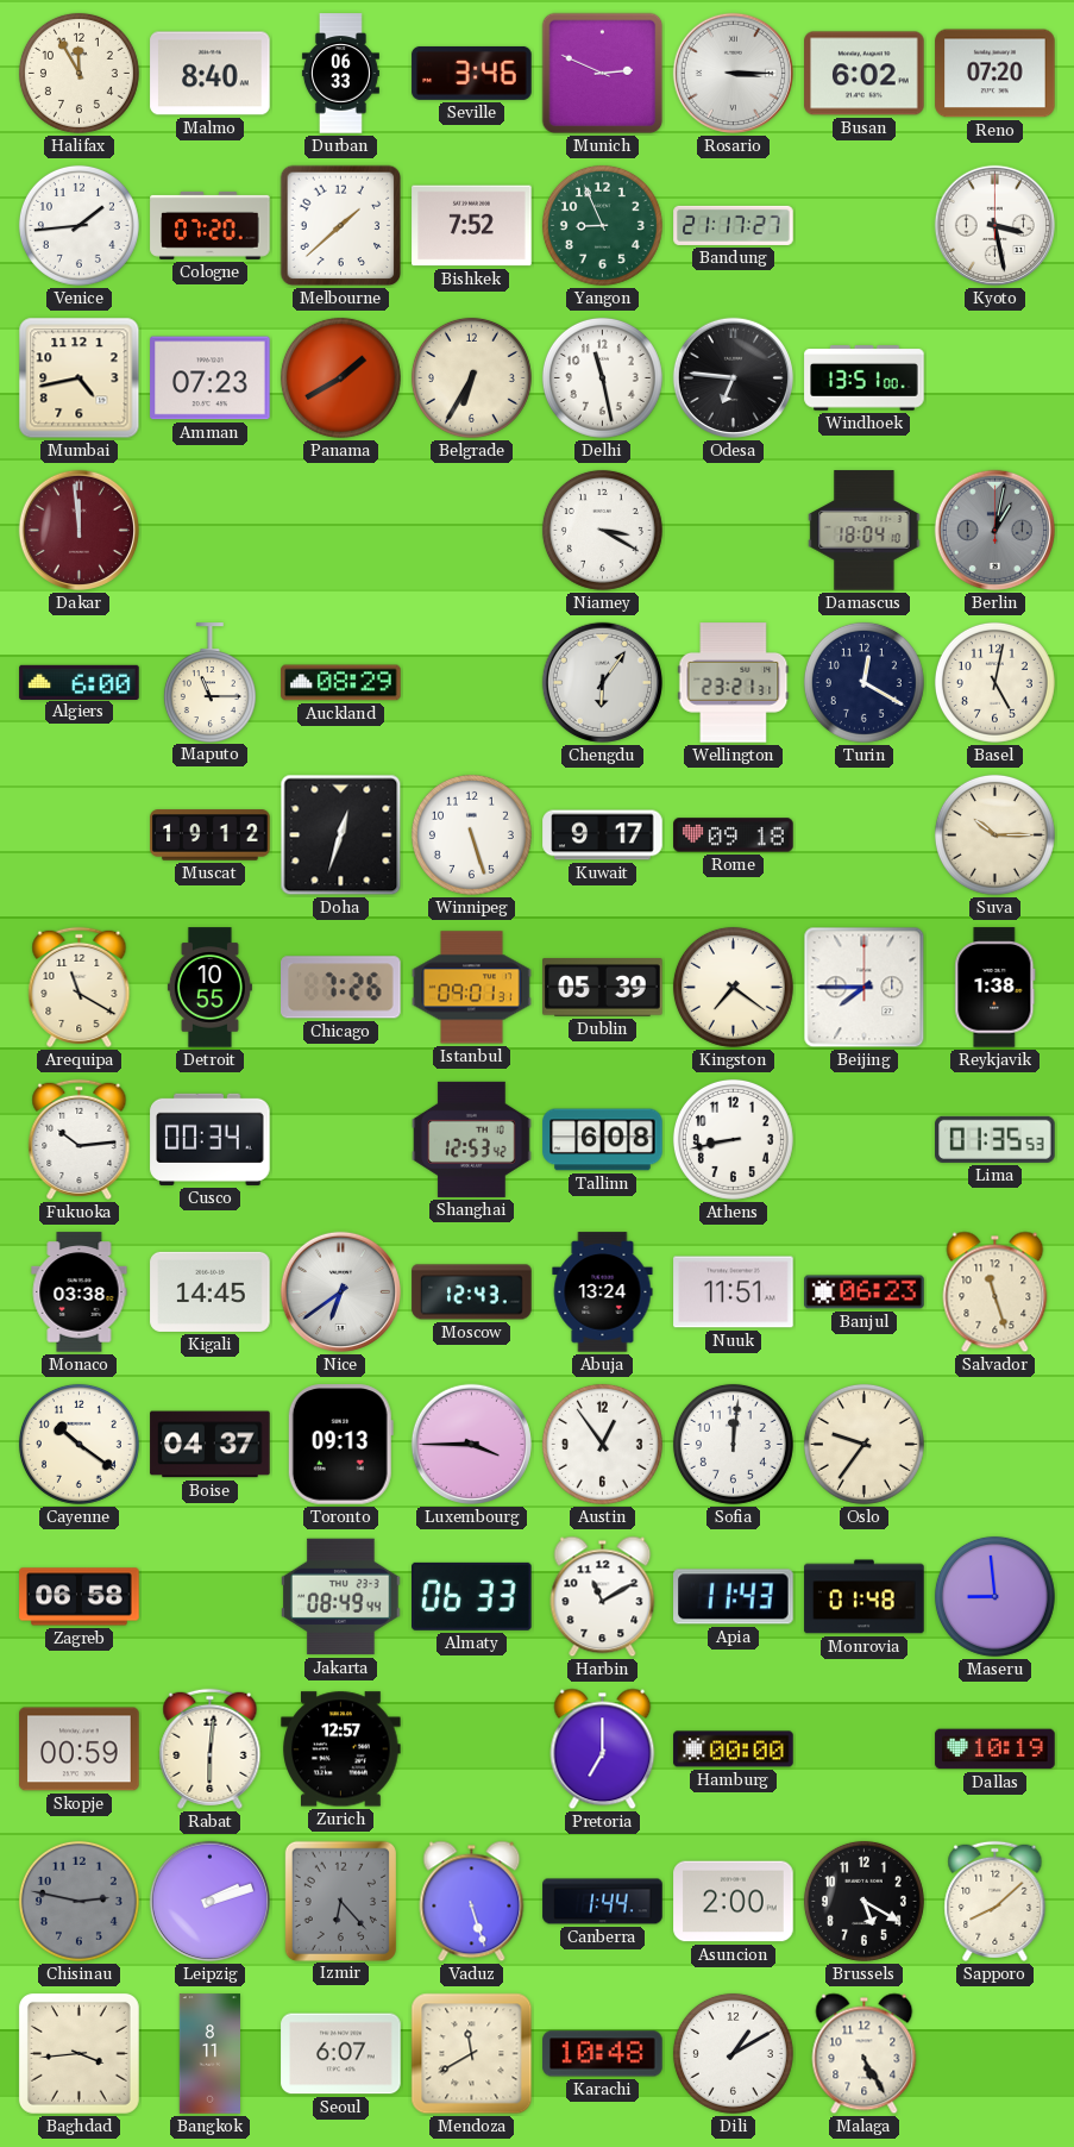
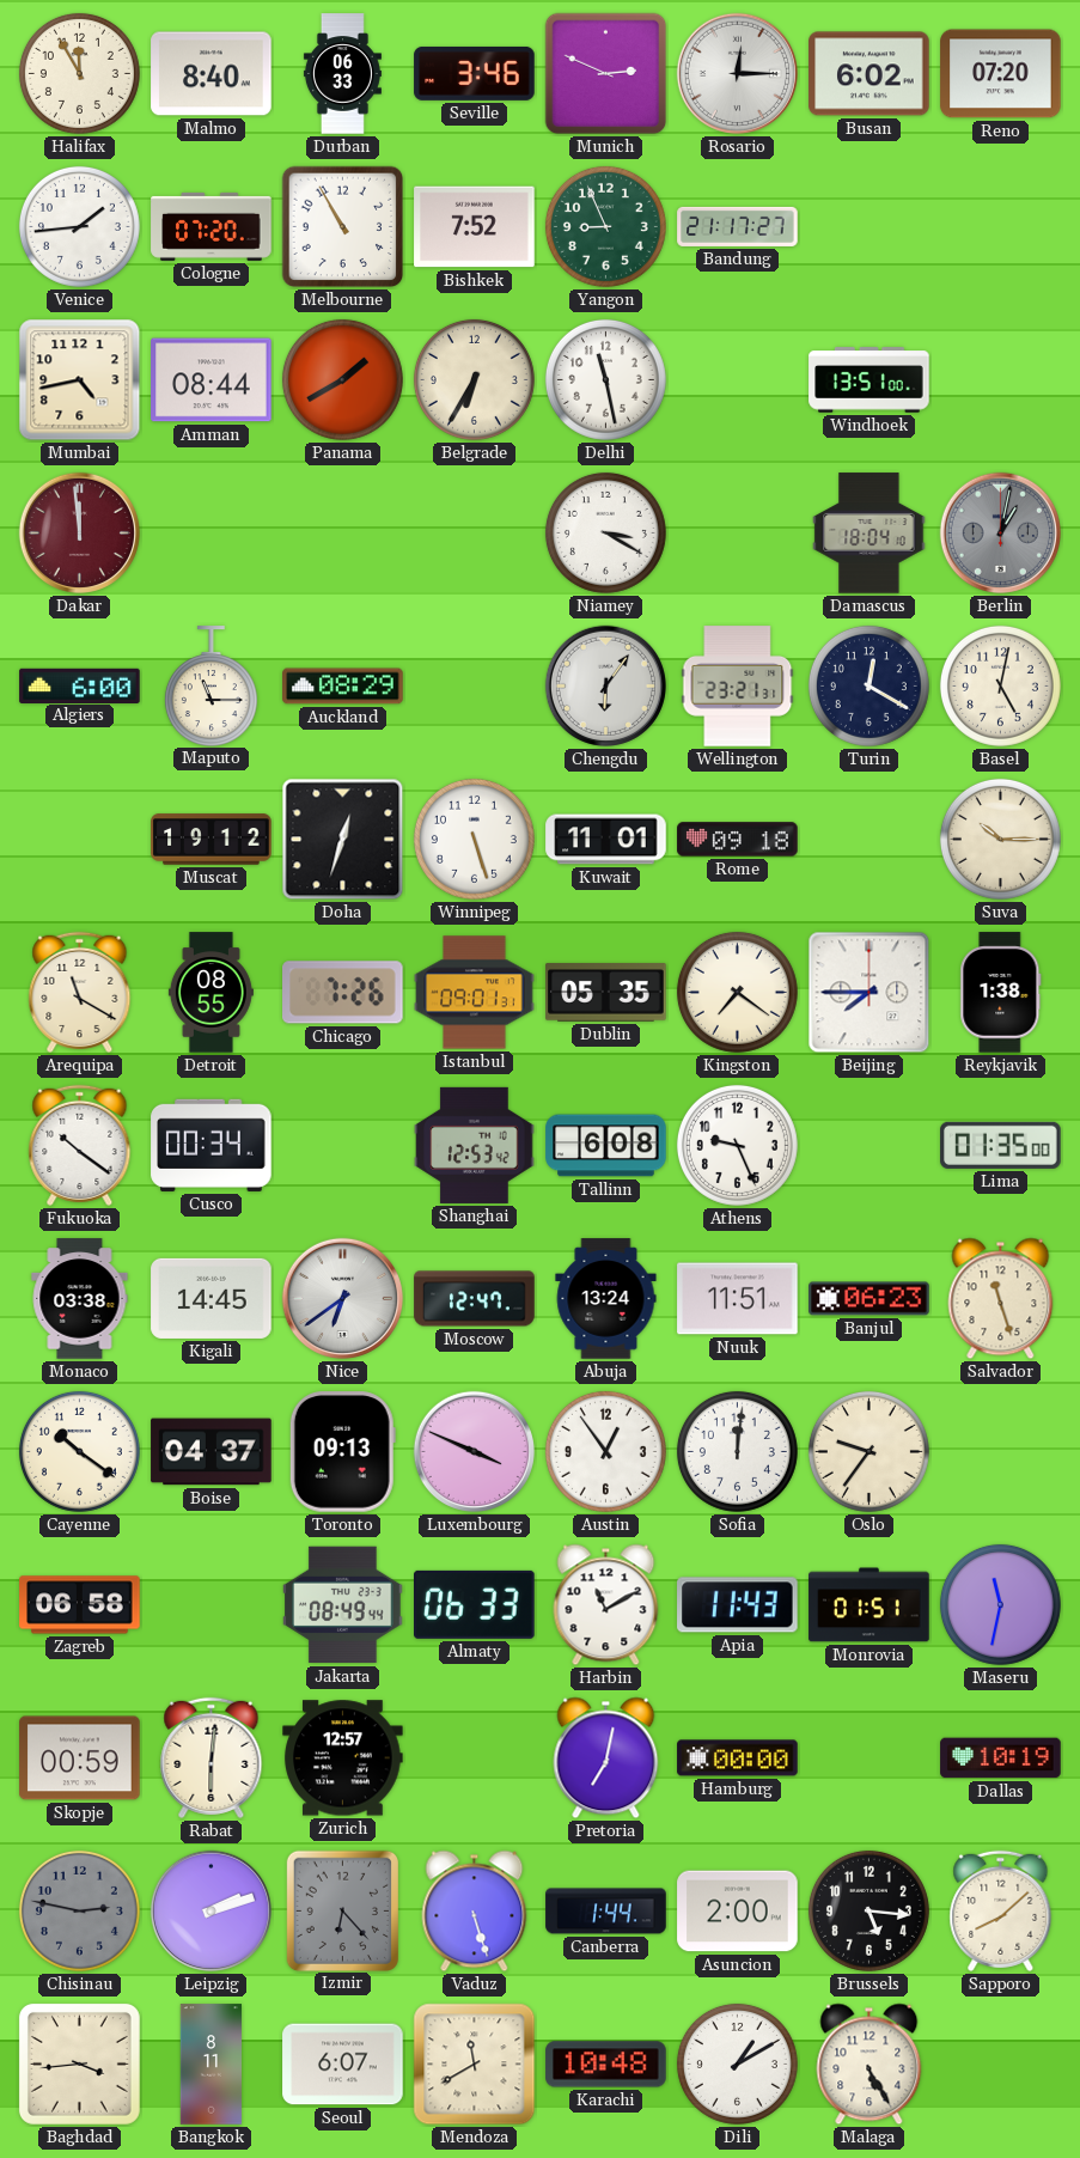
Rosario: 3:15 -> 12:15
Melbourne: 1:38 -> 10:55
Kyoto: 3:28 -> none
Amman: 07:23 -> 08:44
Odesa: 6:46 -> none
Kuwait: 9:17 -> 11:01
Detroit: 10:55 -> 08:55
Dublin: 05:39 -> 05:35
Fukuoka: 10:14 -> 10:21
Athens: 8:43 -> 9:26
Lima: 01:35:53 -> 01:35:00
Moscow: 12:43 -> 12:47
Luxembourg: 3:45 -> 3:49
Monrovia: 01:48 -> 01:51
Maseru: 8:59 -> 11:32
Pretoria: 7:00 -> 7:02
Brussels: 5:20 -> 5:16
